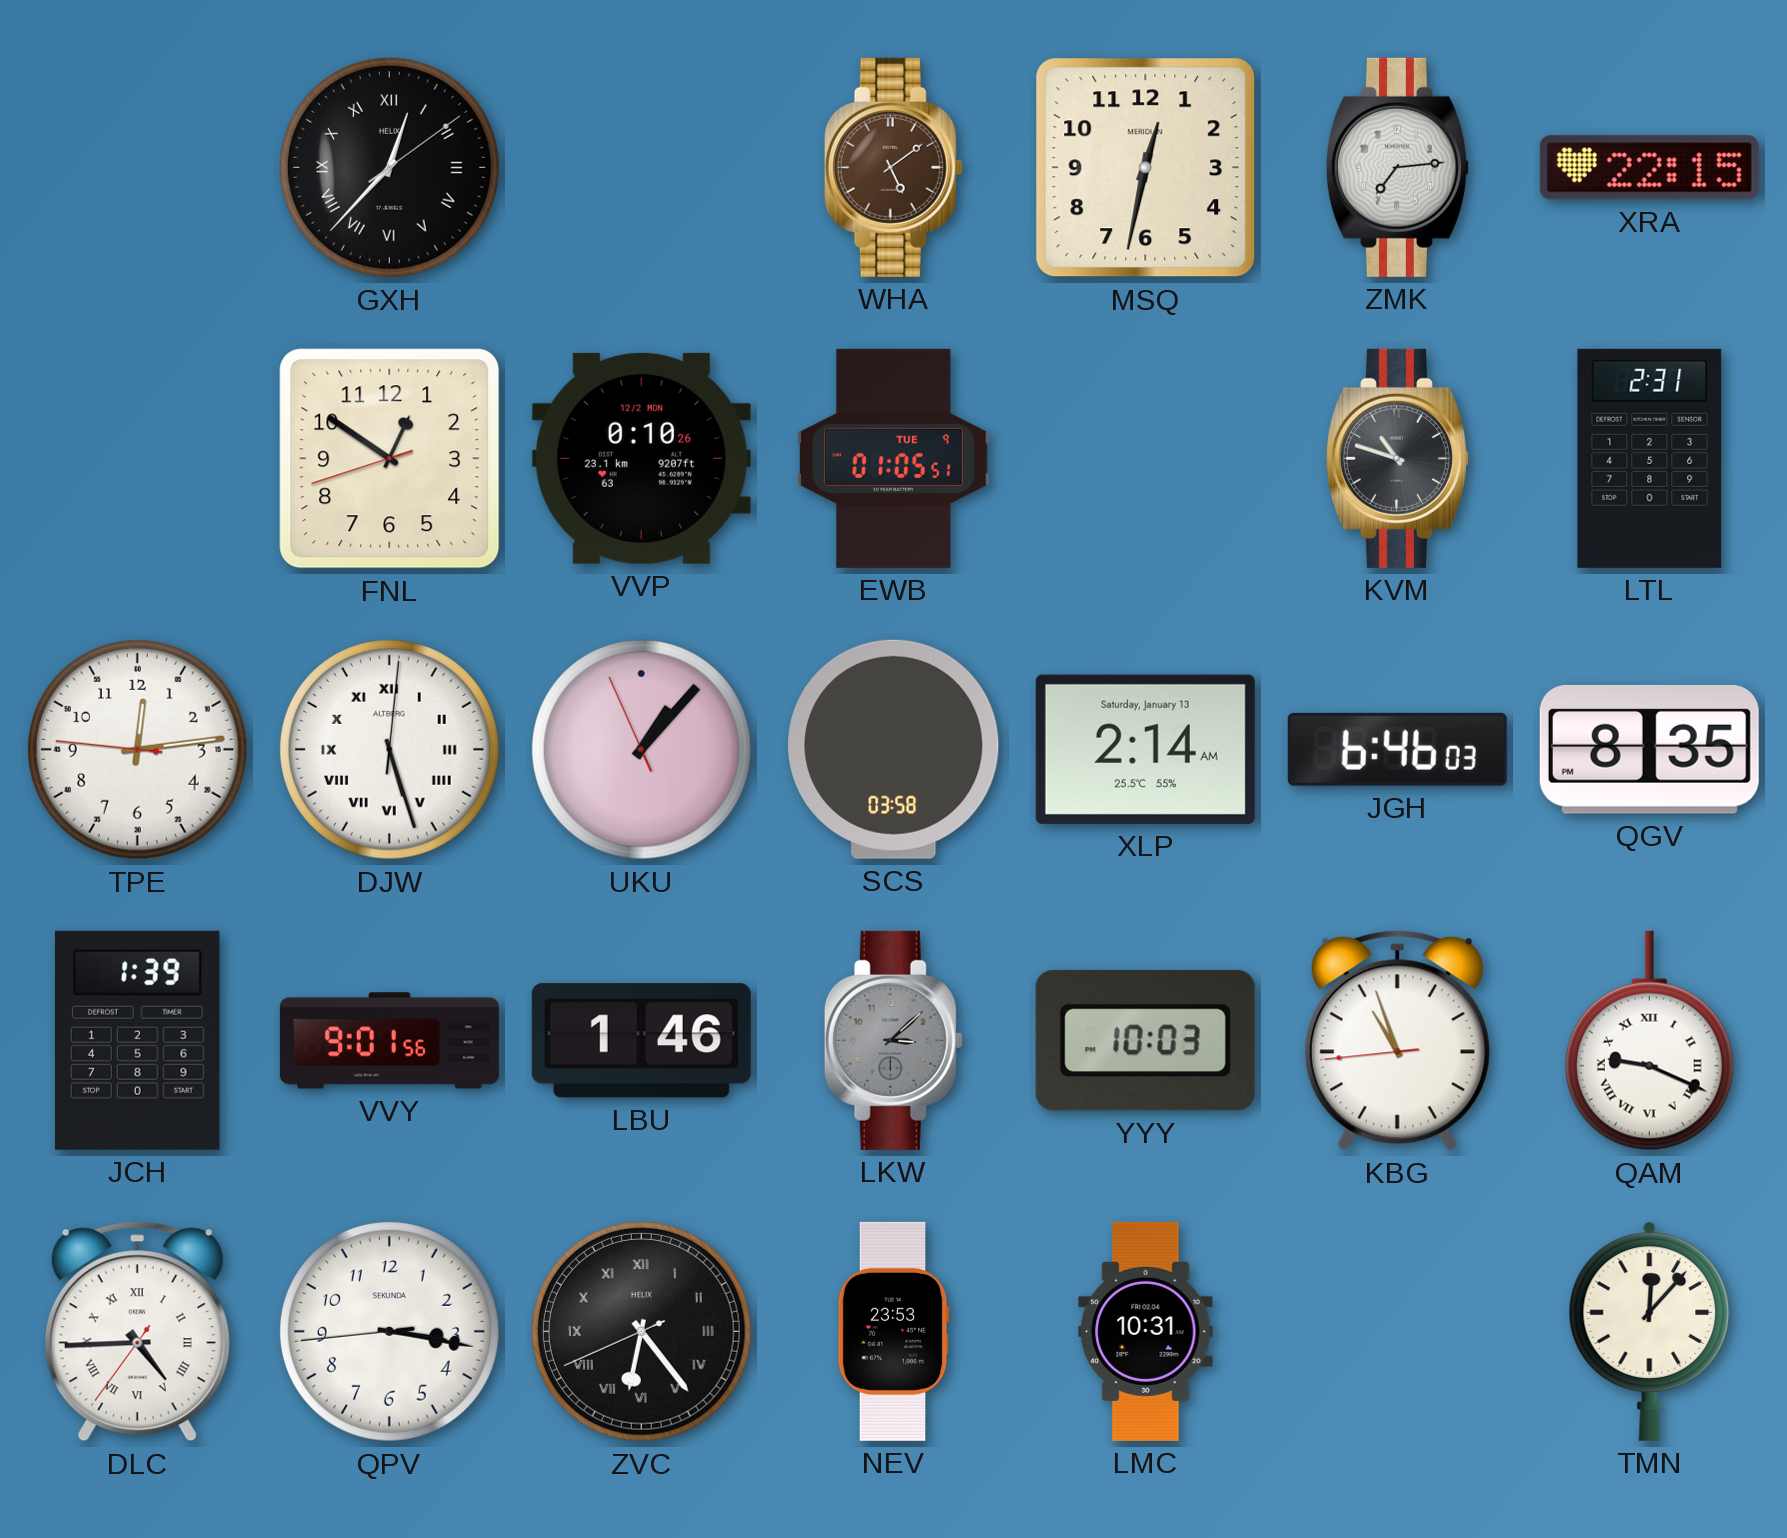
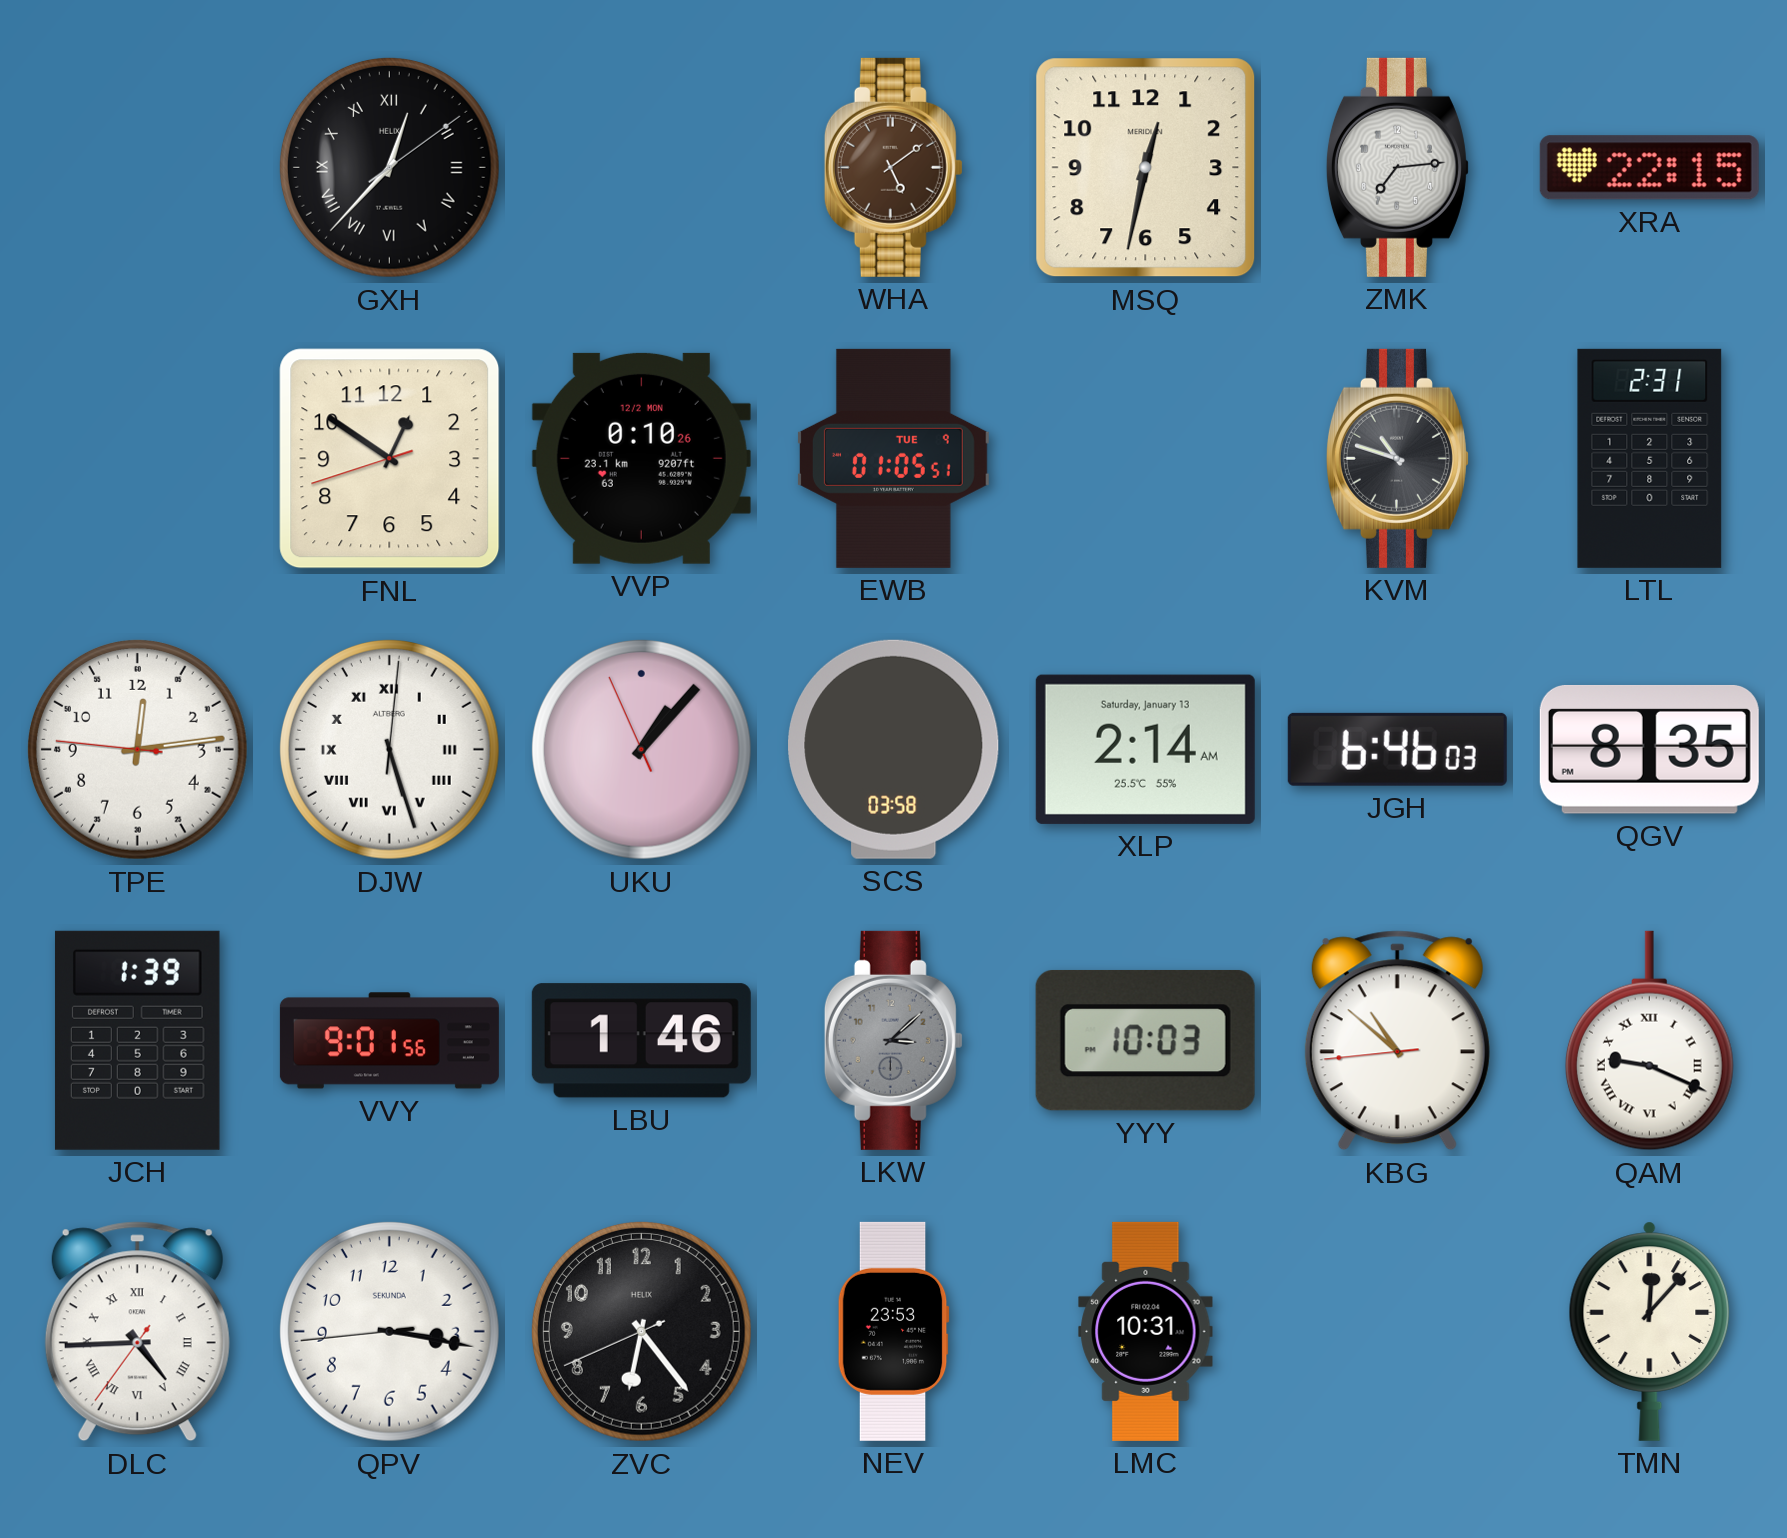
KBG: 10:56 -> 10:51
ZVC numerals: Roman -> Arabic
